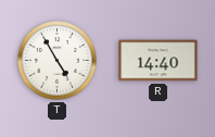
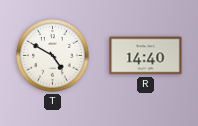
T: 4:55 -> 4:50
